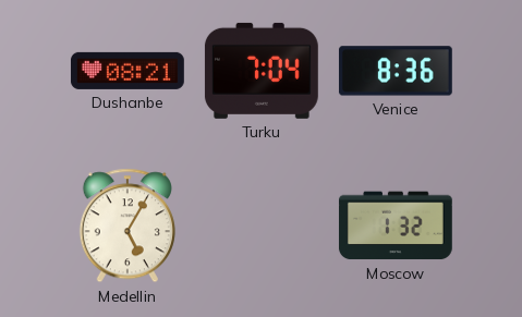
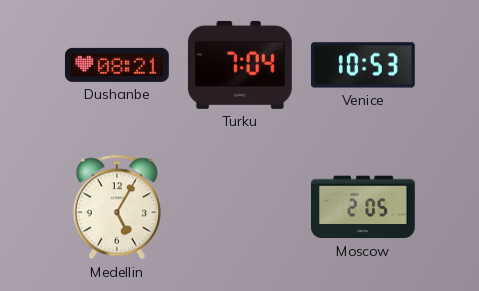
Venice: 8:36 -> 10:53
Moscow: 1:32 -> 2:05
